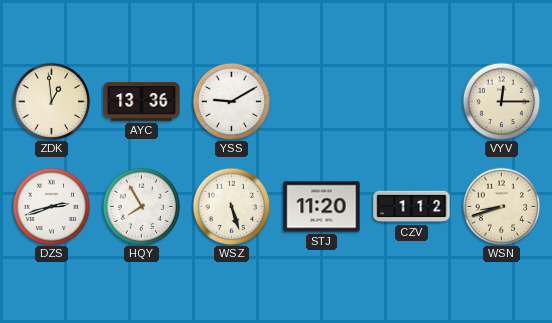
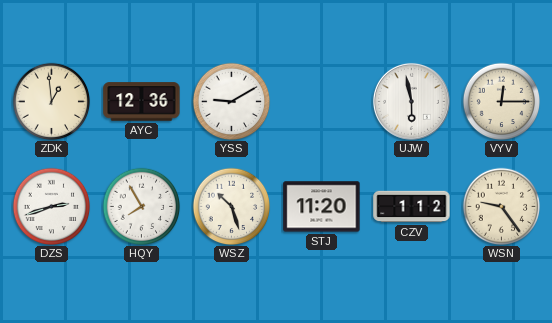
AYC: 13:36 -> 12:36
UJW: none -> 5:58
WSZ: 5:27 -> 10:27
WSN: 8:42 -> 9:24
